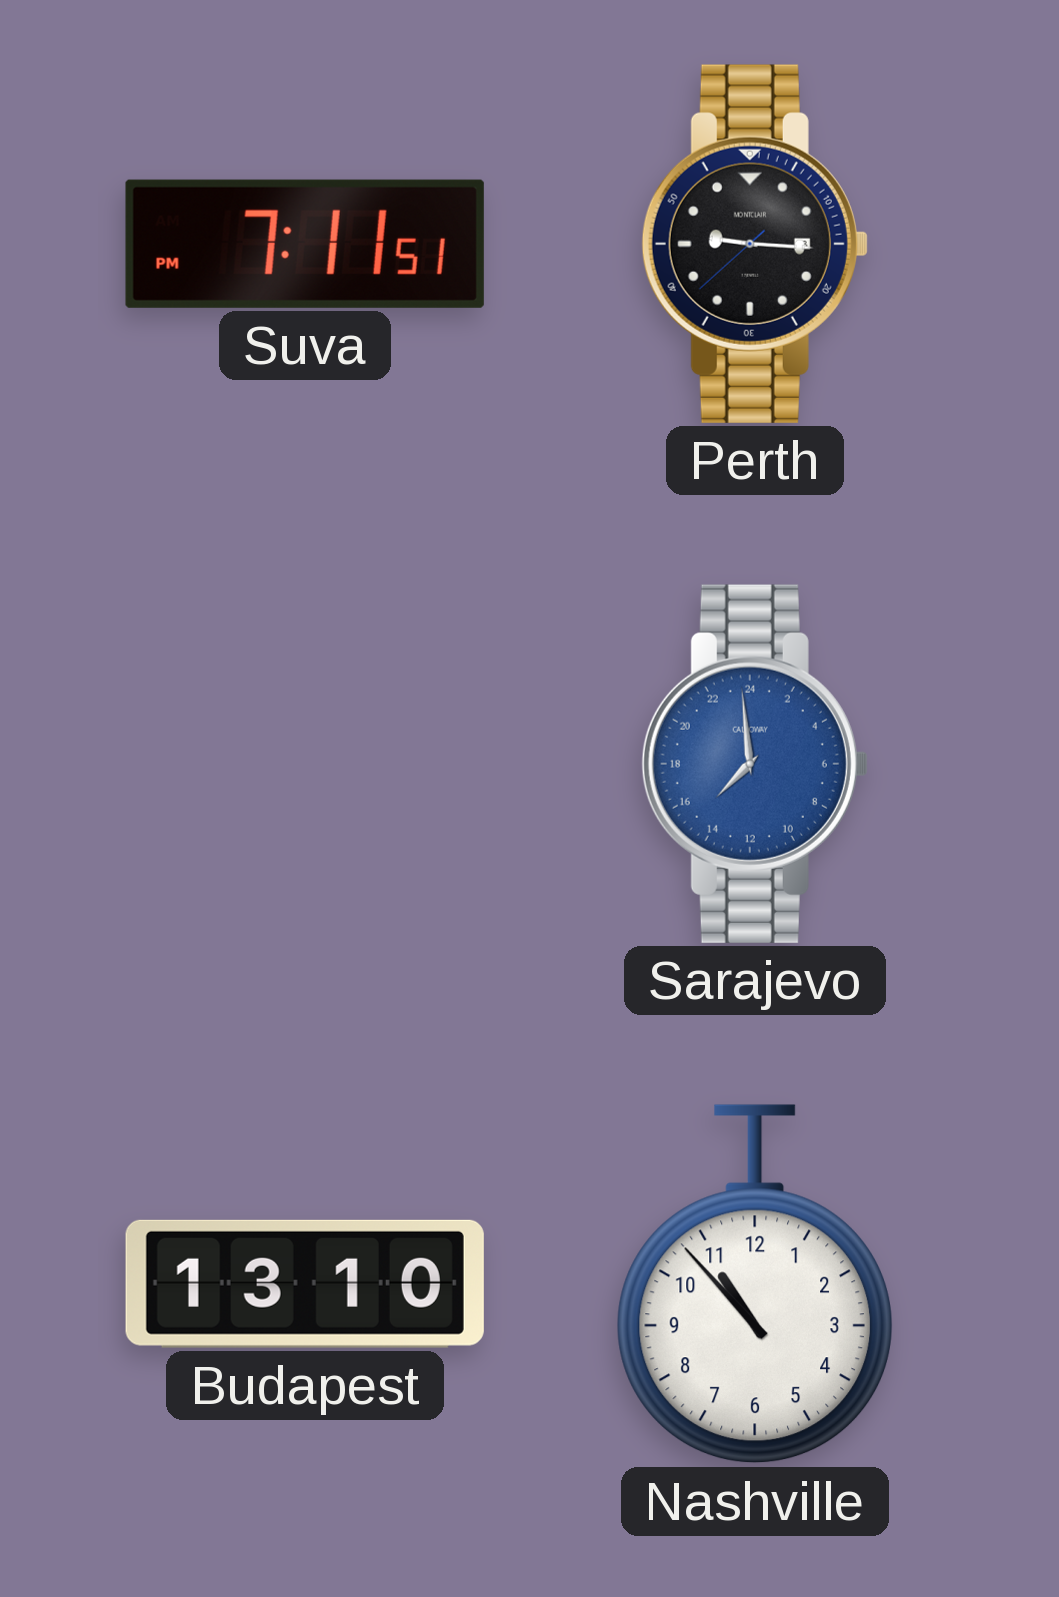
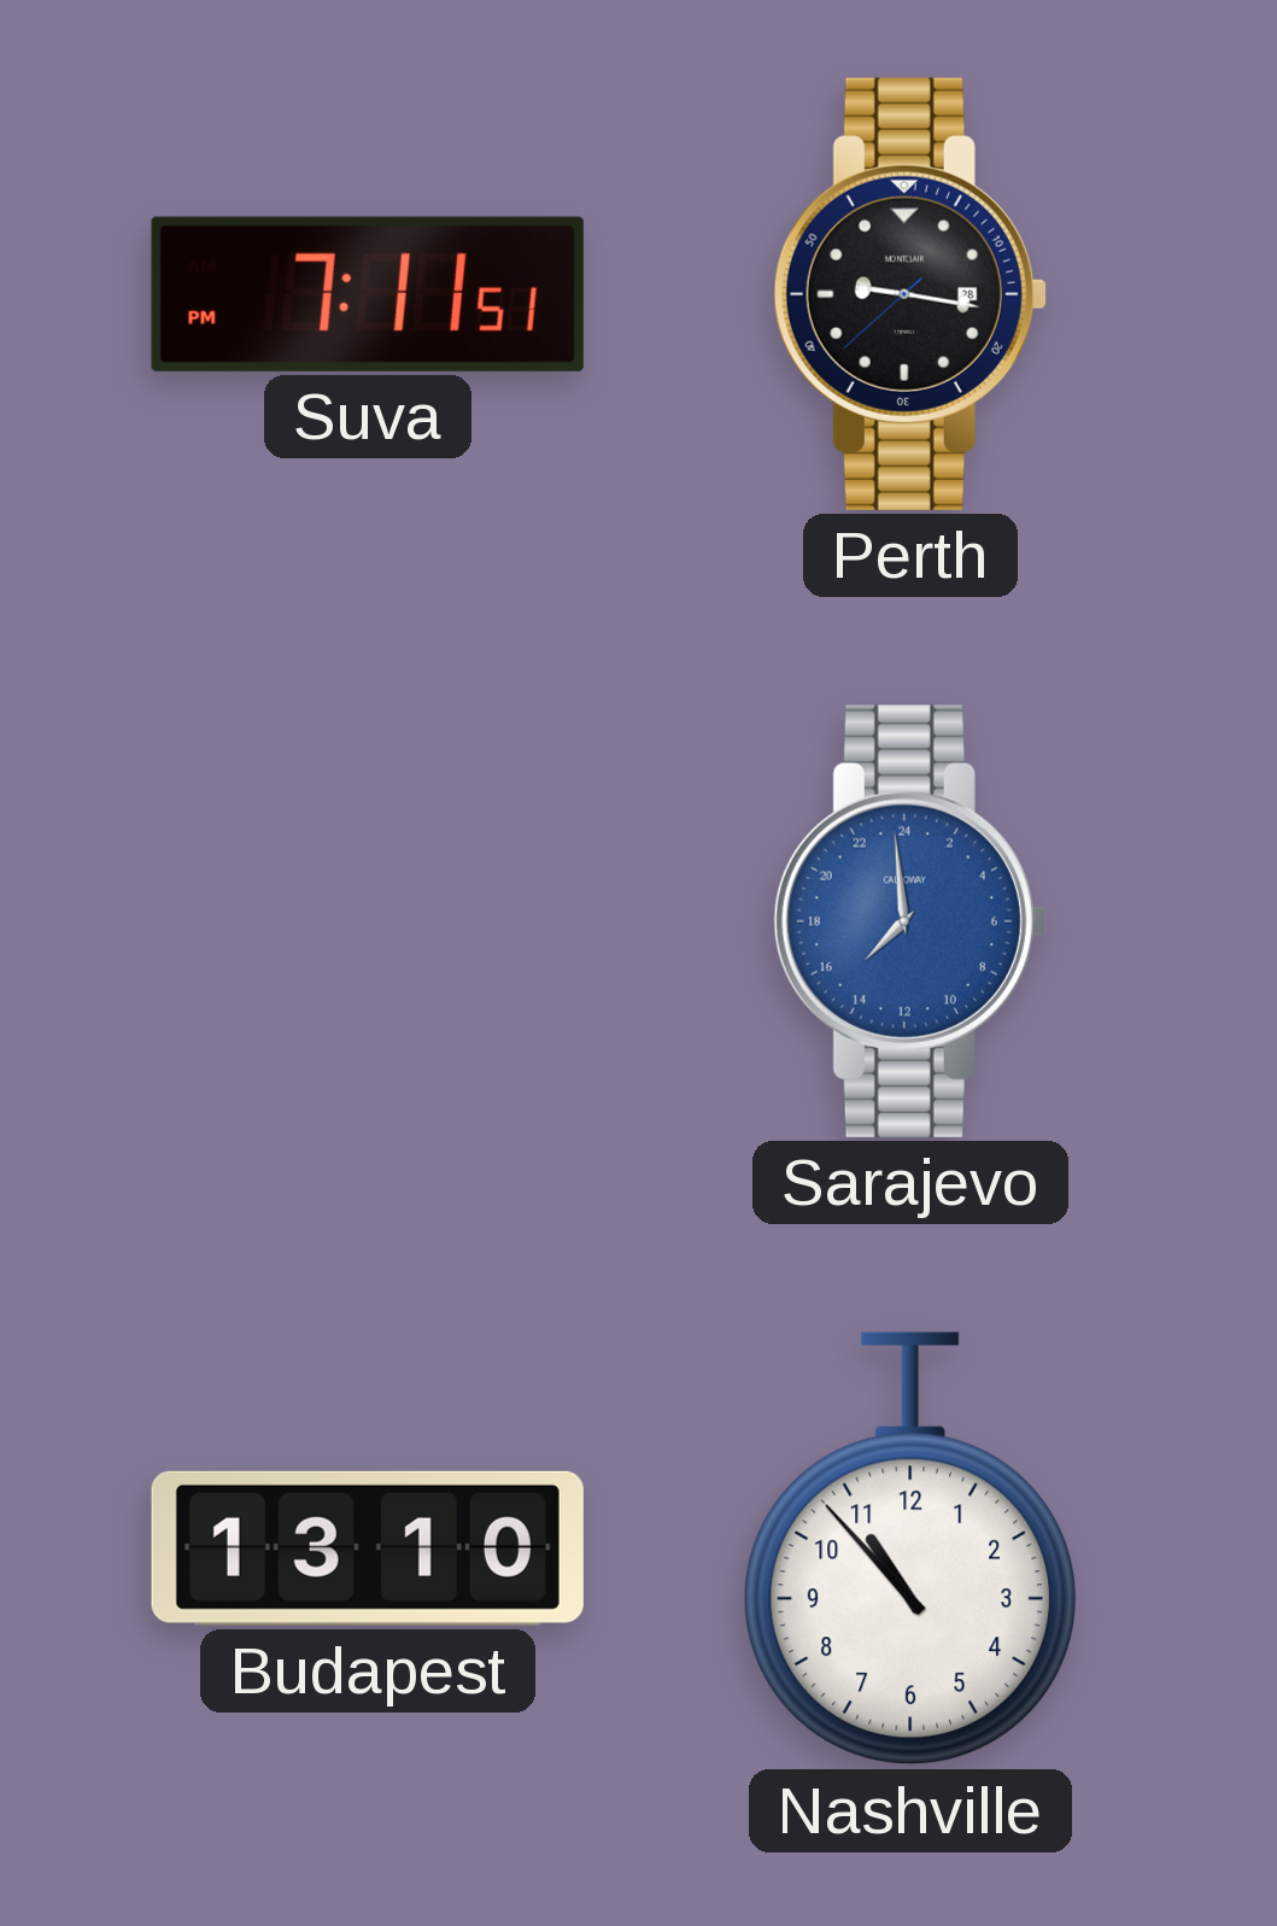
Perth: 9:15 -> 9:16
